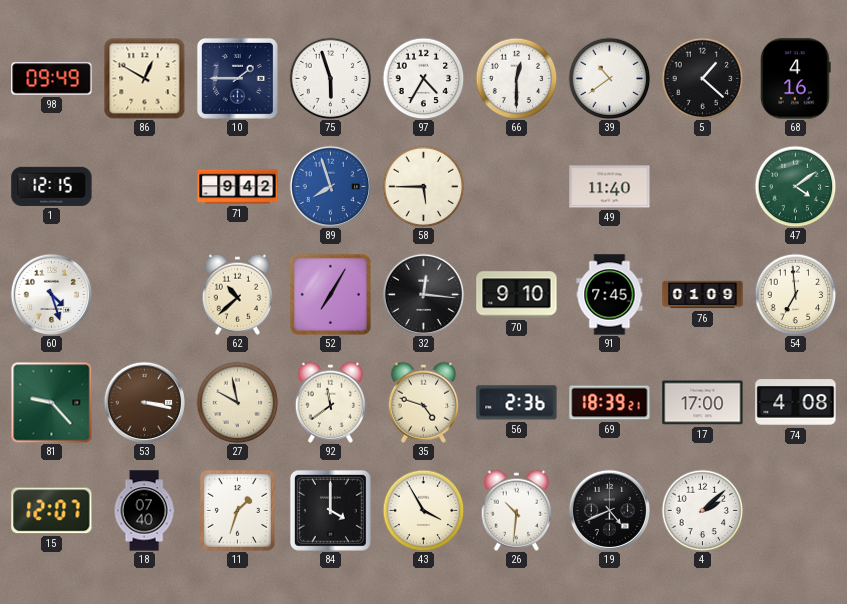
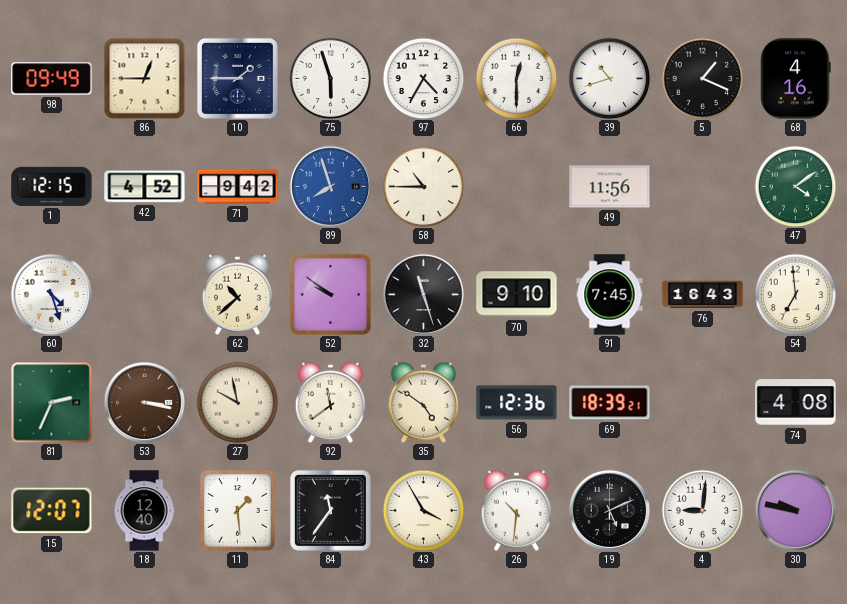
86: 12:50 -> 12:45
39: 10:39 -> 10:42
5: 1:22 -> 1:19
42: none -> 4:52
58: 5:45 -> 10:45
49: 11:40 -> 11:56
52: 7:05 -> 9:51
32: 12:16 -> 11:27
76: 01:09 -> 16:43
81: 9:23 -> 2:34
35: 4:48 -> 4:51
56: 2:36 -> 12:36
17: 17:00 -> none
18: 07:40 -> 12:40
11: 1:33 -> 1:29
84: 4:00 -> 11:36
19: 4:41 -> 5:11
4: 2:08 -> 9:01
30: none -> 9:47
